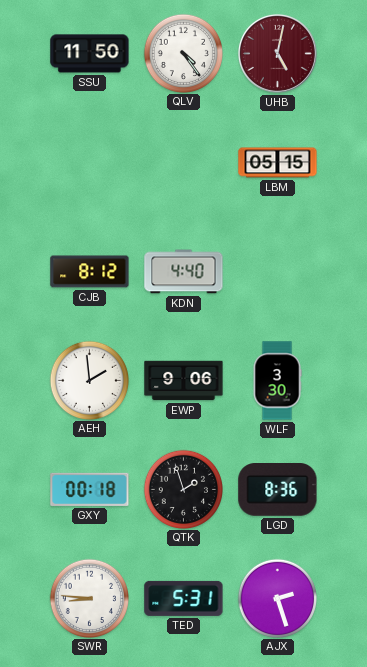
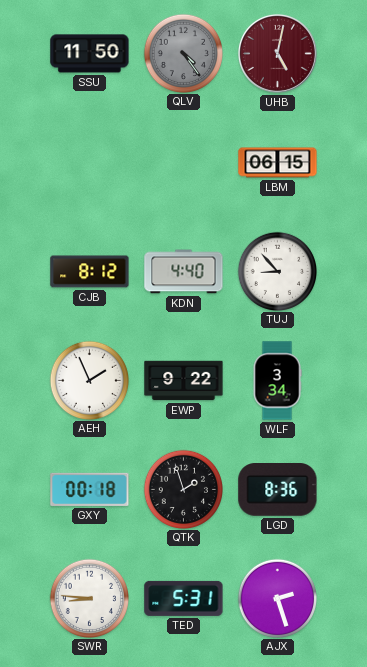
QLV dial: white -> grey
LBM: 05:15 -> 06:15
TUJ: none -> 8:53
AEH: 1:59 -> 1:56
EWP: 9:06 -> 9:22
WLF: 3:30 -> 3:34
